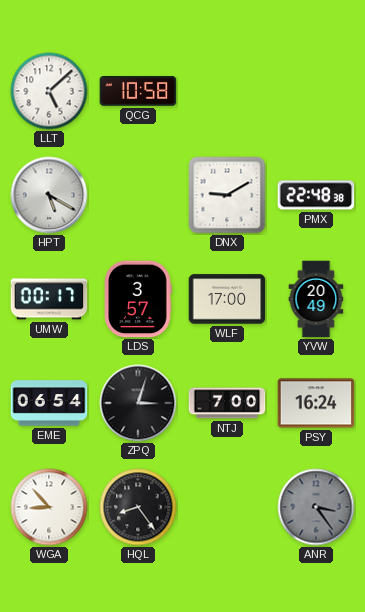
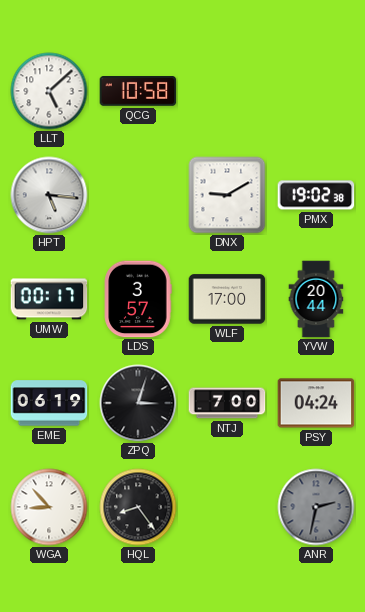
HPT: 5:20 -> 5:16
PMX: 22:48 -> 19:02
YVW: 20:49 -> 20:44
EME: 06:54 -> 06:19
PSY: 16:24 -> 04:24
ANR: 3:24 -> 2:32
